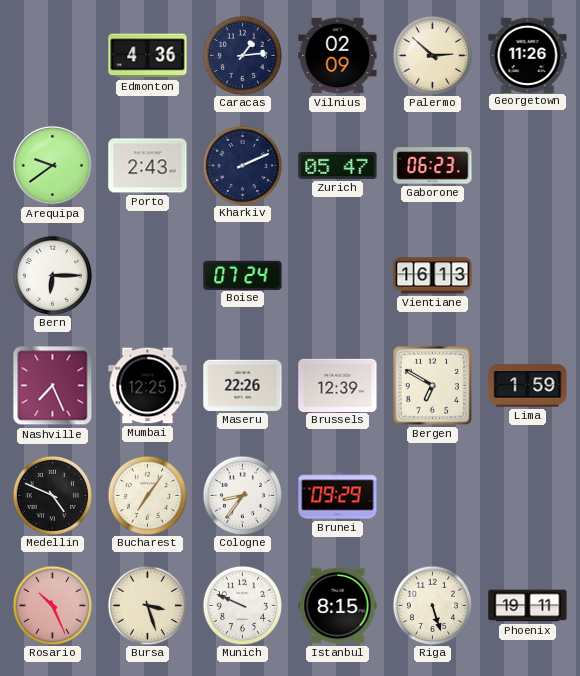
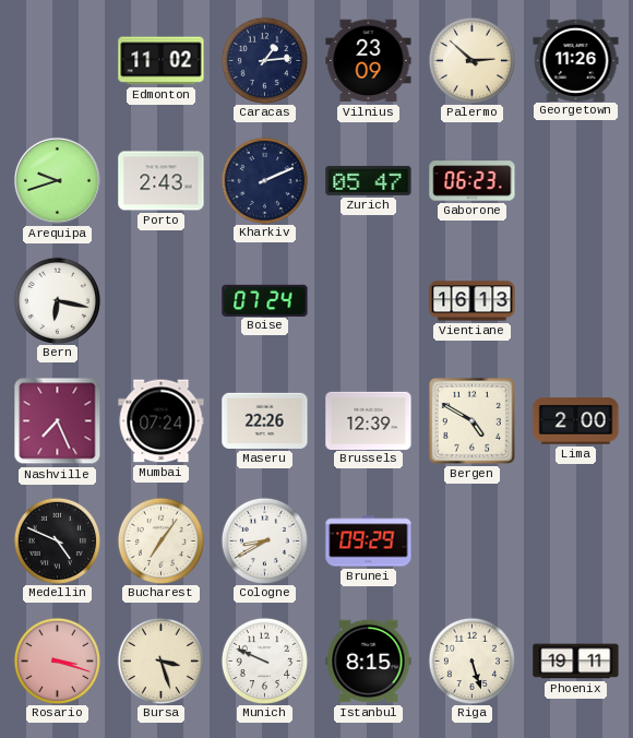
Edmonton: 4:36 -> 11:02
Vilnius: 02:09 -> 23:09
Arequipa: 9:39 -> 9:42
Bern: 6:15 -> 6:17
Mumbai: 12:25 -> 07:24
Bergen: 6:50 -> 4:50
Lima: 1:59 -> 2:00
Cologne: 8:36 -> 8:40
Rosario: 10:26 -> 3:18
